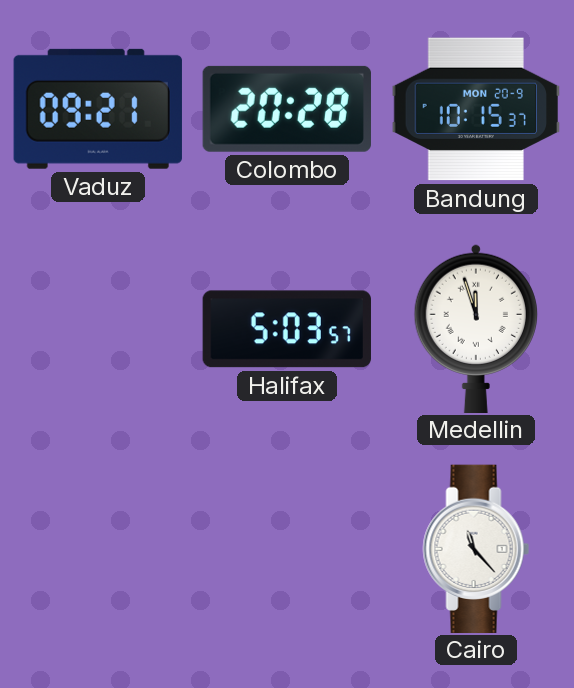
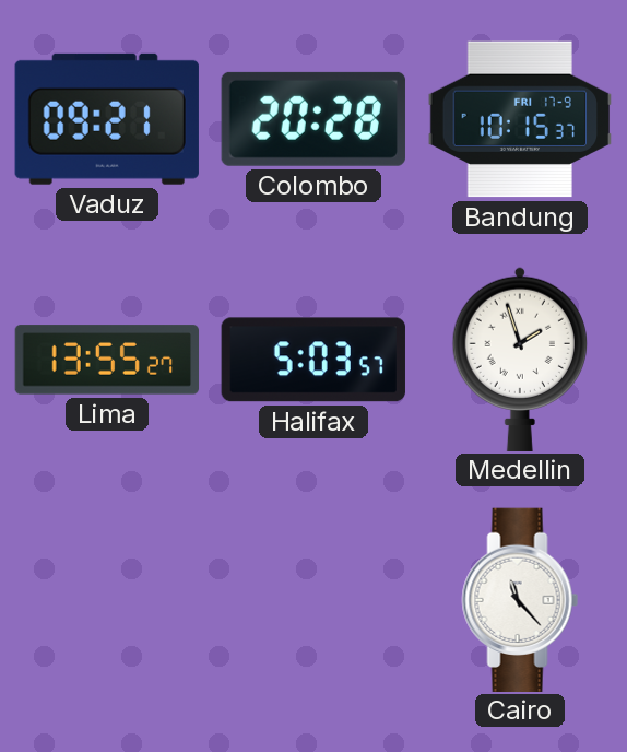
Bandung date: MON 20-9 -> FRI 17-9
Lima: none -> 13:55
Medellin: 11:57 -> 1:57
